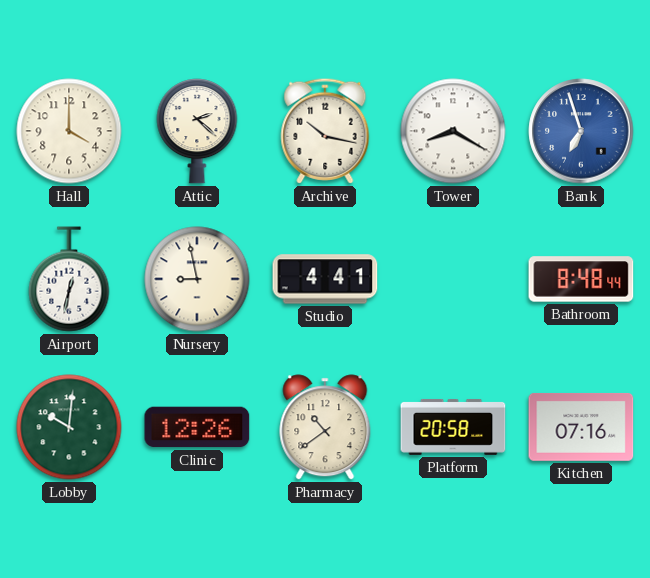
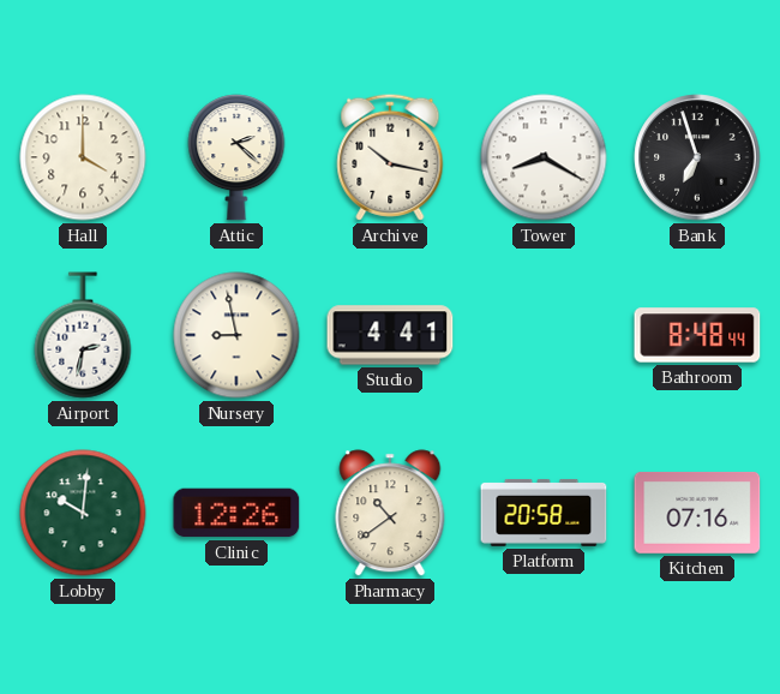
Bank dial: blue -> black
Airport: 12:32 -> 2:32
